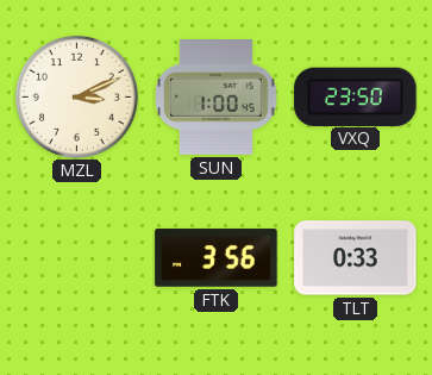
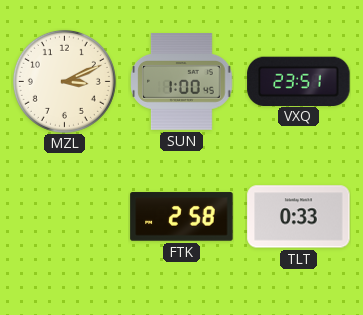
VXQ: 23:50 -> 23:51
FTK: 3:56 -> 2:58
